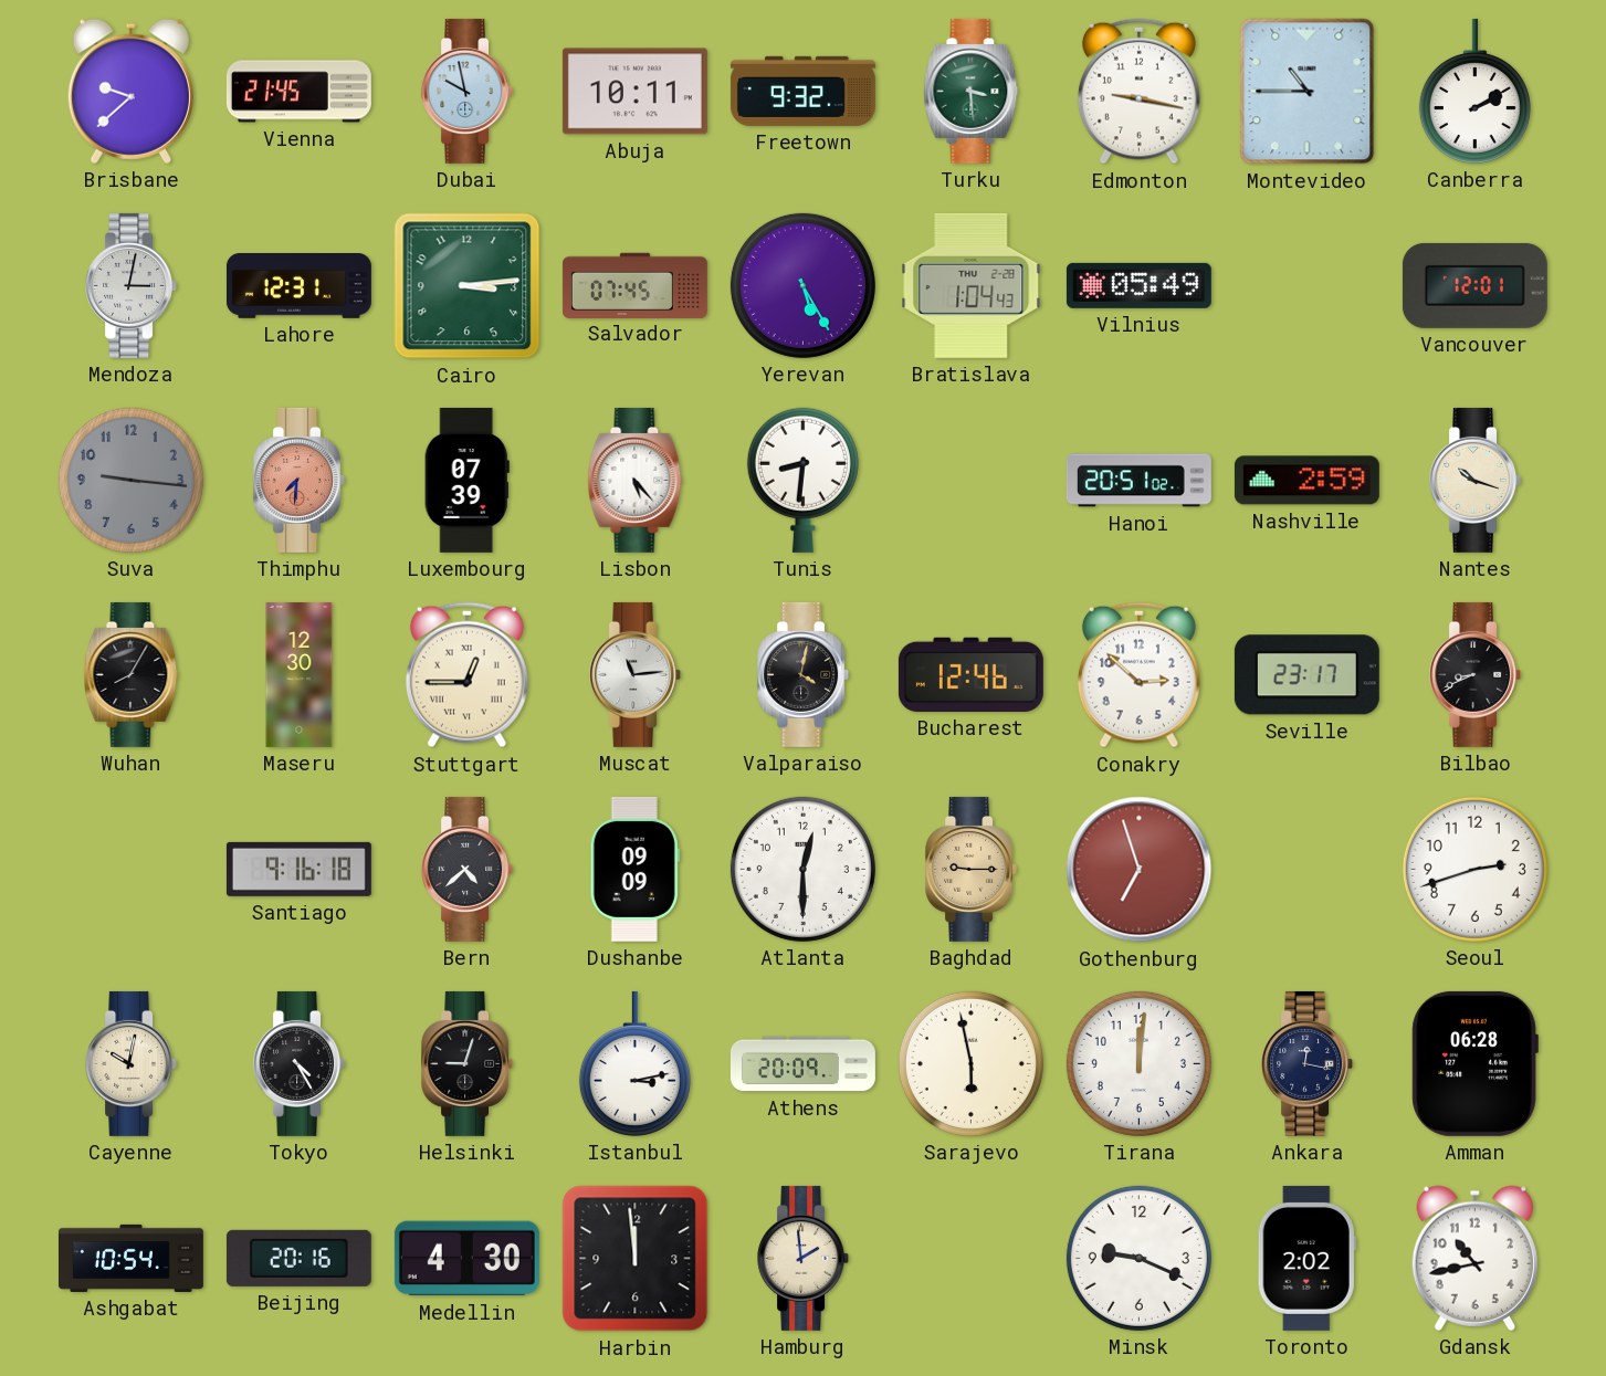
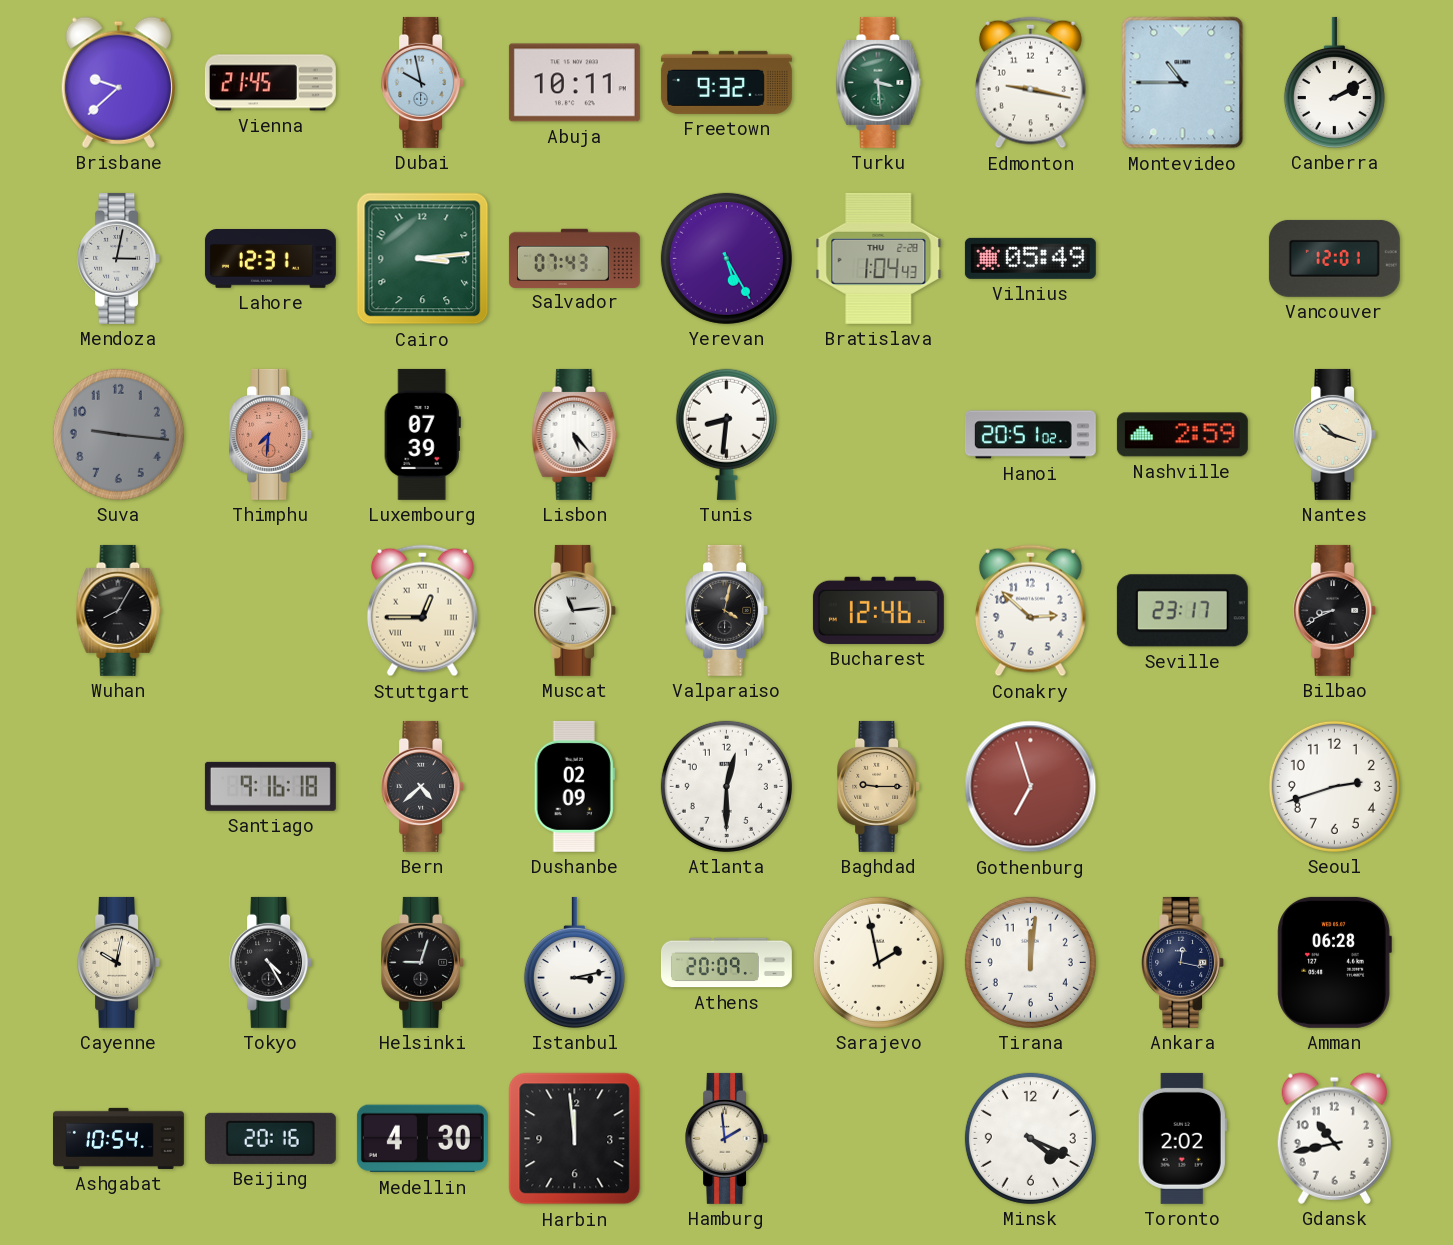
Salvador: 07:45 -> 07:43
Maseru: 12:30 -> none
Dushanbe: 09:09 -> 02:09
Sarajevo: 5:58 -> 1:58
Minsk: 9:19 -> 4:19
